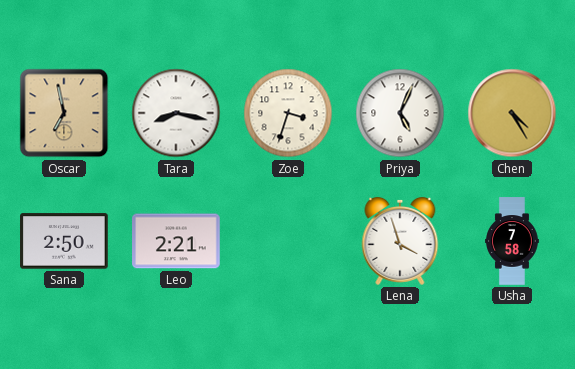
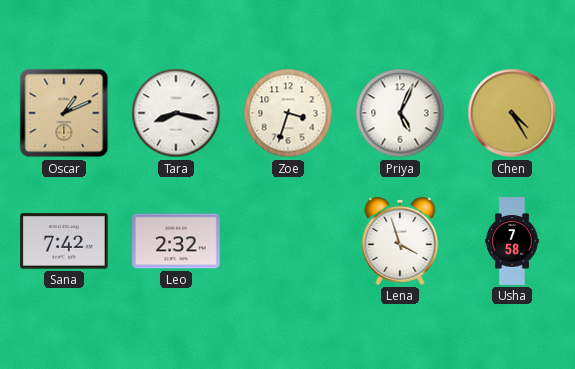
Oscar: 6:58 -> 1:11
Sana: 2:50 -> 7:42
Leo: 2:21 -> 2:32
